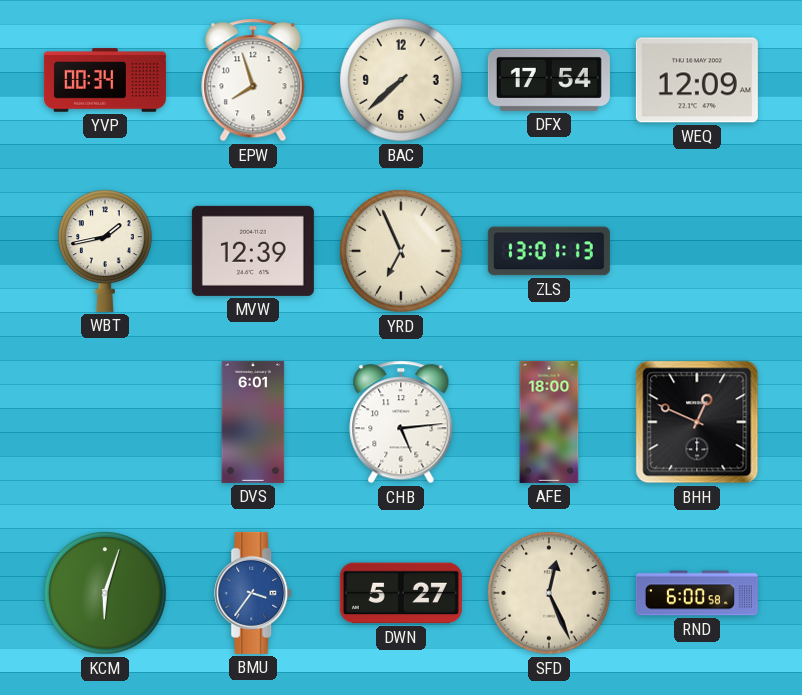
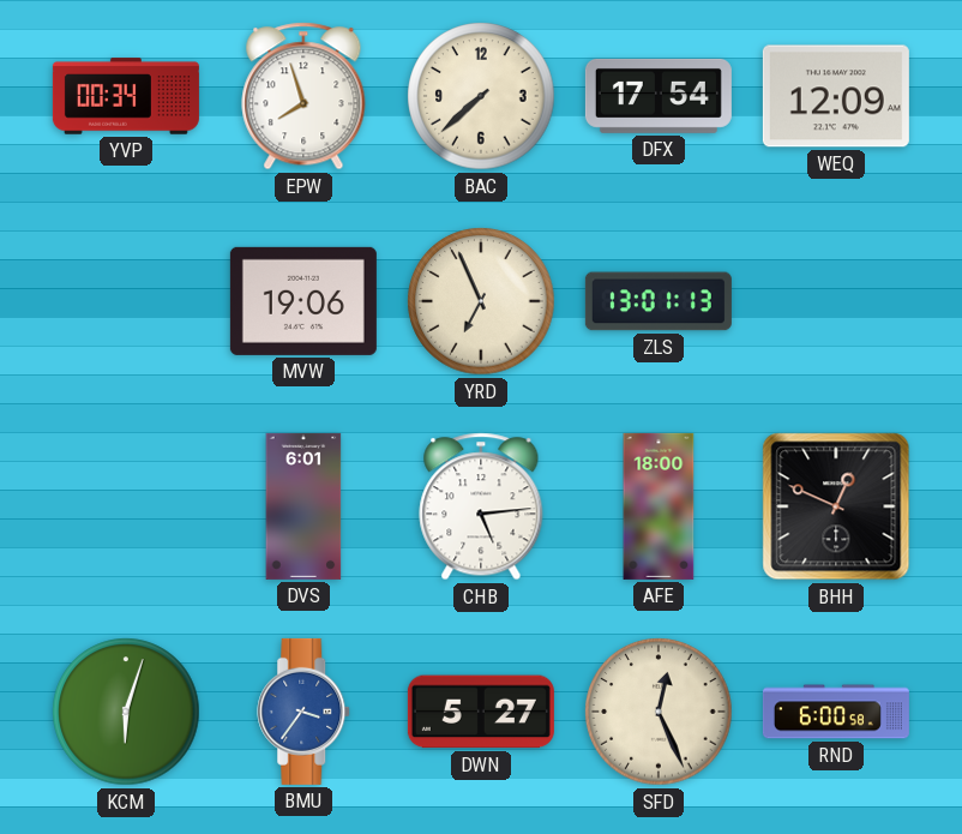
WBT: 1:43 -> none
MVW: 12:39 -> 19:06
